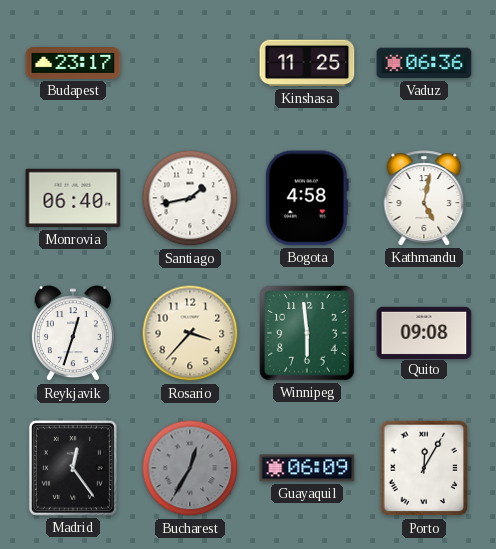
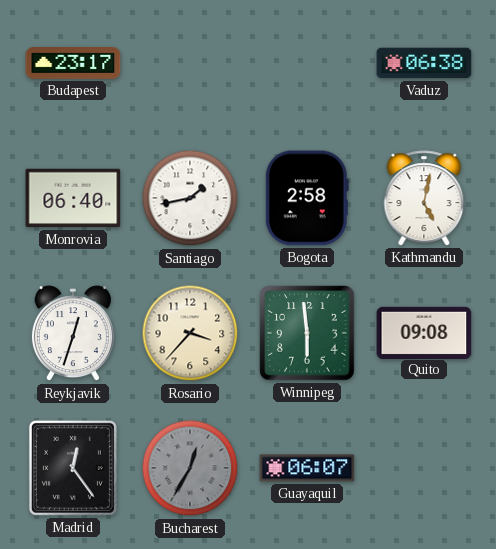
Kinshasa: 11:25 -> none
Vaduz: 06:36 -> 06:38
Bogota: 4:58 -> 2:58
Guayaquil: 06:09 -> 06:07
Porto: 12:05 -> none
